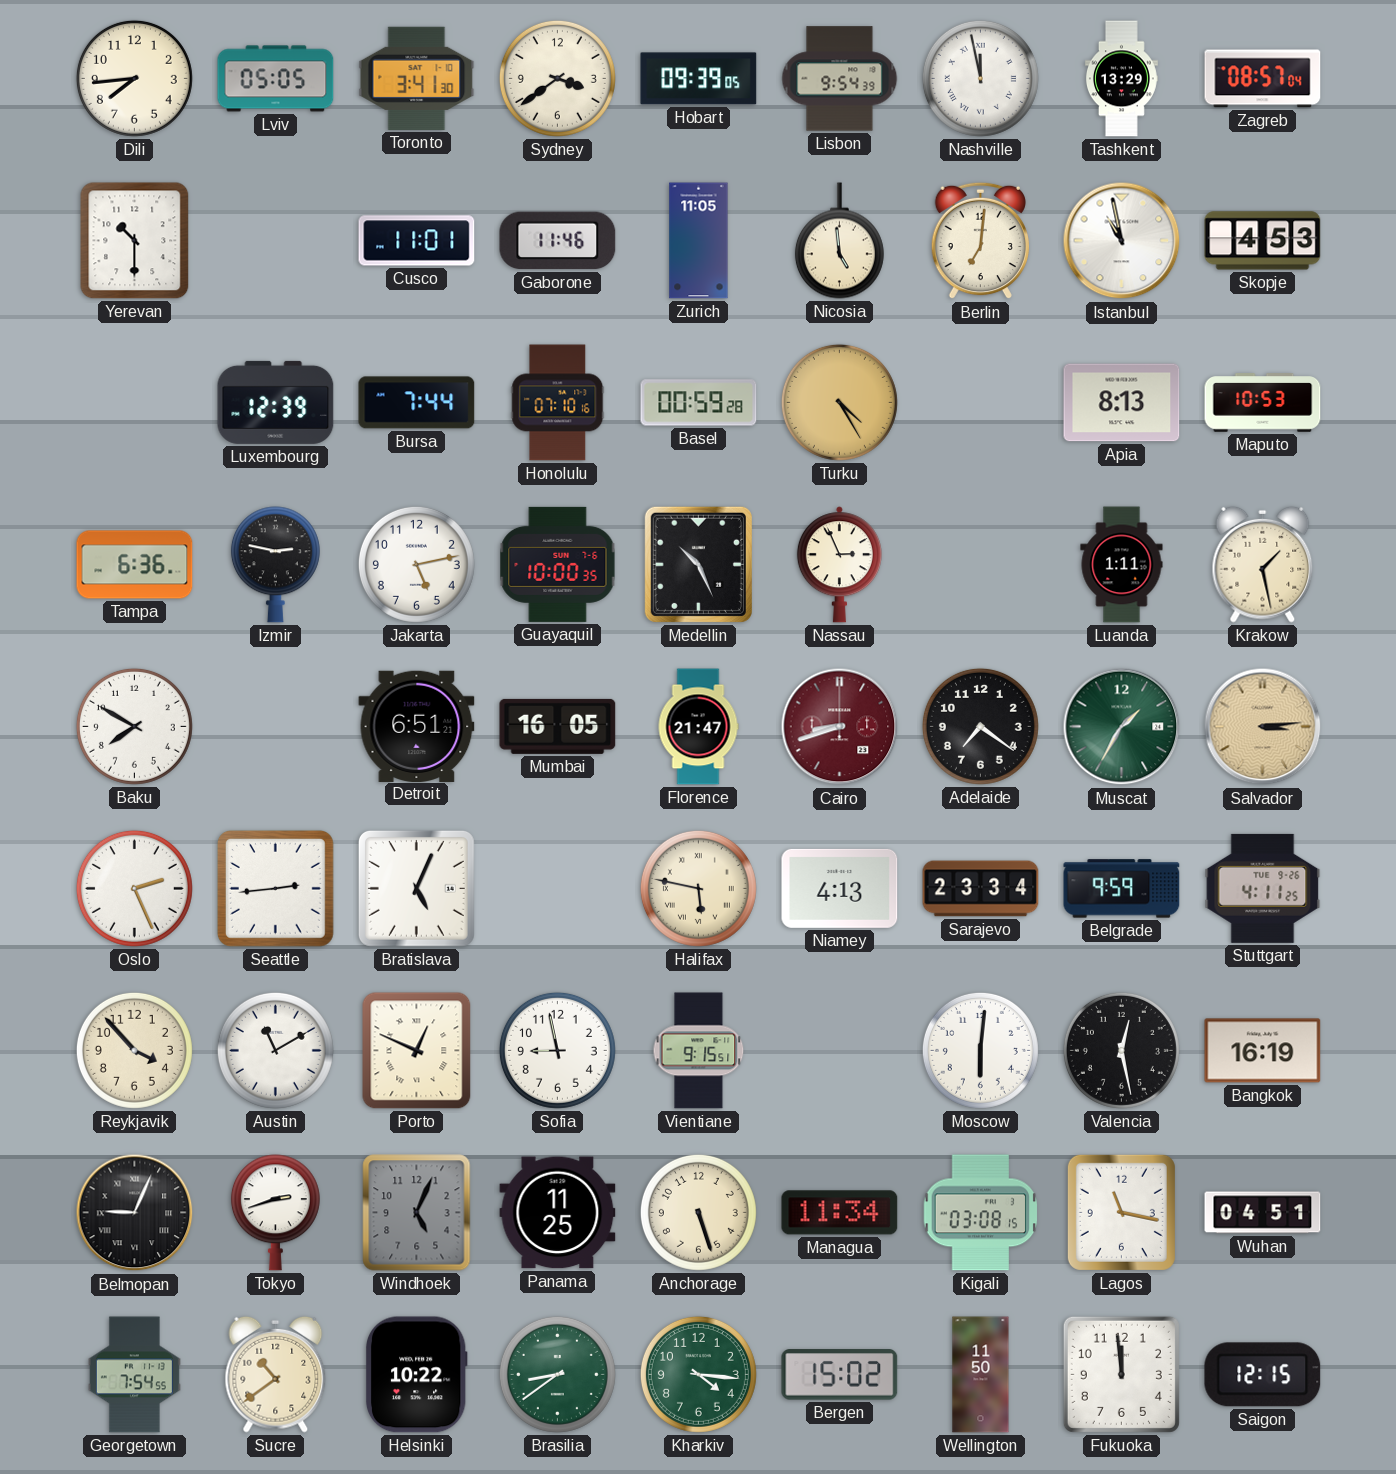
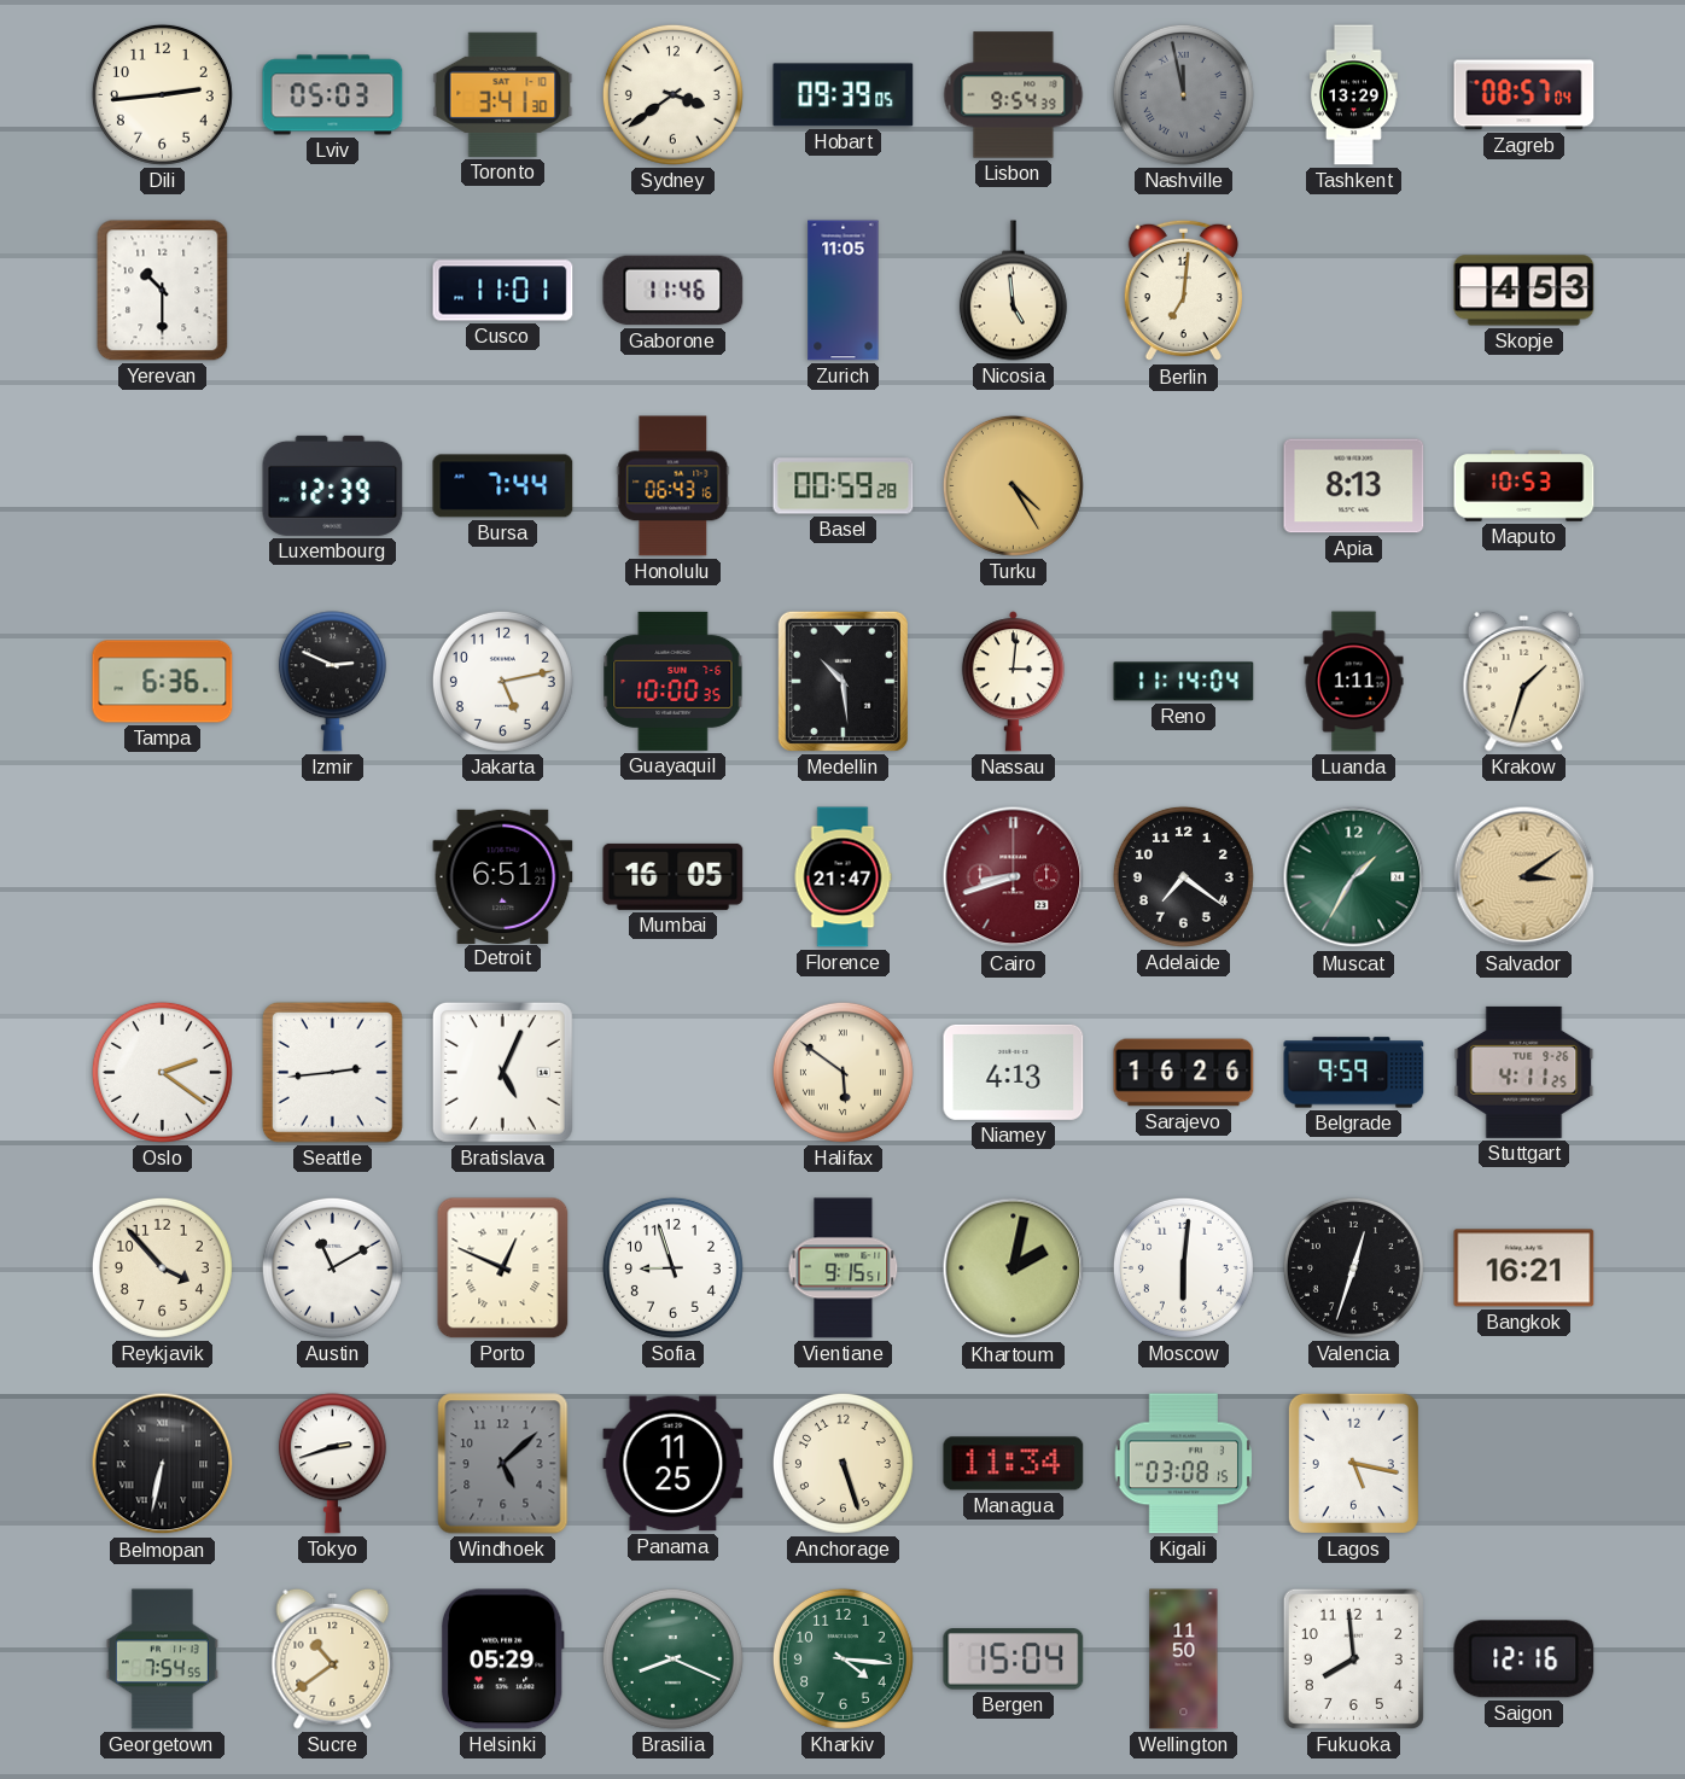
Dili: 7:44 -> 2:44
Lviv: 05:05 -> 05:03
Nashville dial: white -> grey
Istanbul: 10:58 -> none
Honolulu: 07:10 -> 06:43
Izmir: 2:47 -> 2:49
Medellin: 10:26 -> 10:29
Nassau: 2:56 -> 3:01
Reno: none -> 11:14
Krakow: 1:28 -> 1:33
Baku: 7:50 -> none
Salvador: 3:14 -> 3:09
Oslo: 2:26 -> 2:21
Halifax: 5:47 -> 5:51
Sarajevo: 23:34 -> 16:26
Sofia: 8:58 -> 8:57
Khartoum: none -> 2:02
Valencia: 12:28 -> 12:33
Bangkok: 16:19 -> 16:21
Belmopan: 9:04 -> 6:32
Windhoek: 5:04 -> 5:08
Lagos: 11:17 -> 5:17
Wuhan: 04:51 -> none
Helsinki: 10:22 -> 05:29
Brasilia: 8:39 -> 8:19
Bergen: 15:02 -> 15:04
Fukuoka: 11:59 -> 7:59
Saigon: 12:15 -> 12:16
